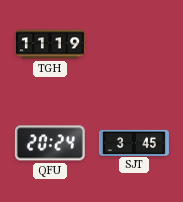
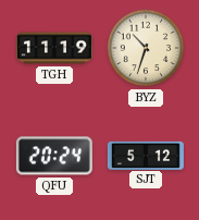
BYZ: none -> 10:33
SJT: 3:45 -> 5:12
